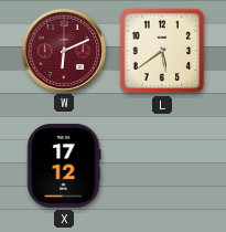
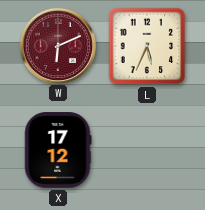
L: 5:39 -> 5:34
